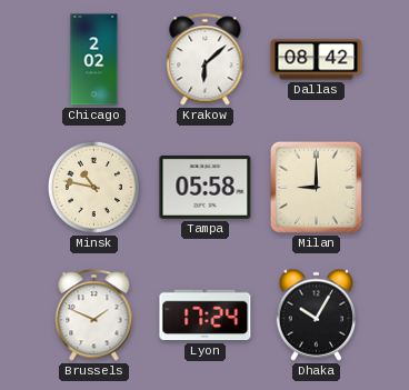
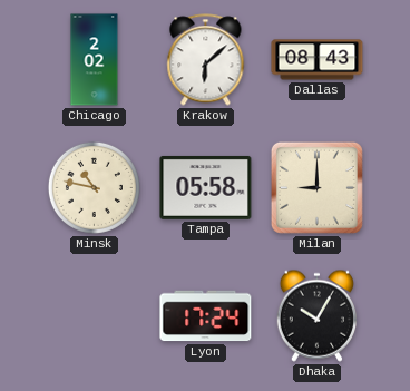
Dallas: 08:42 -> 08:43
Brussels: 1:49 -> none
